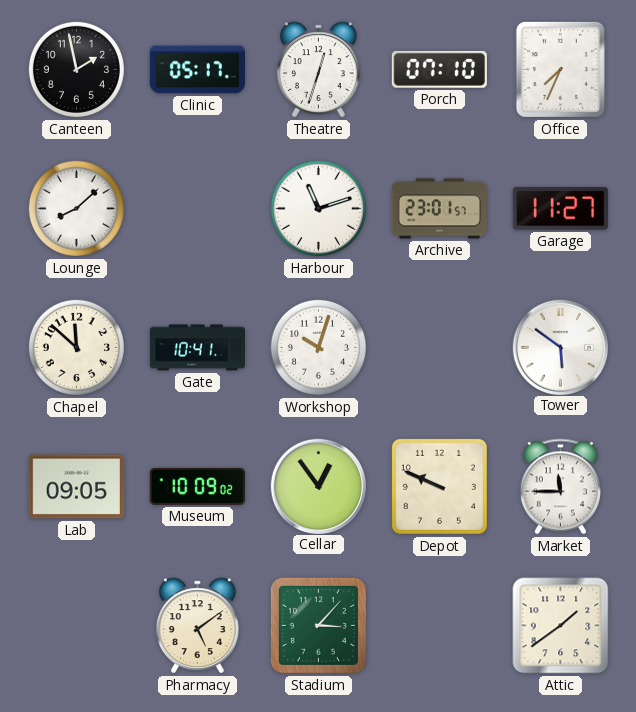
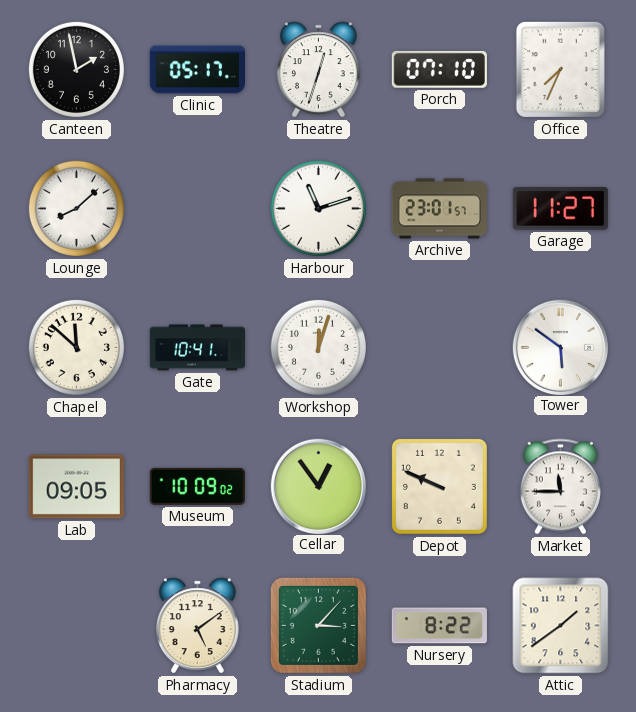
Workshop: 10:03 -> 12:03
Nursery: none -> 8:22
